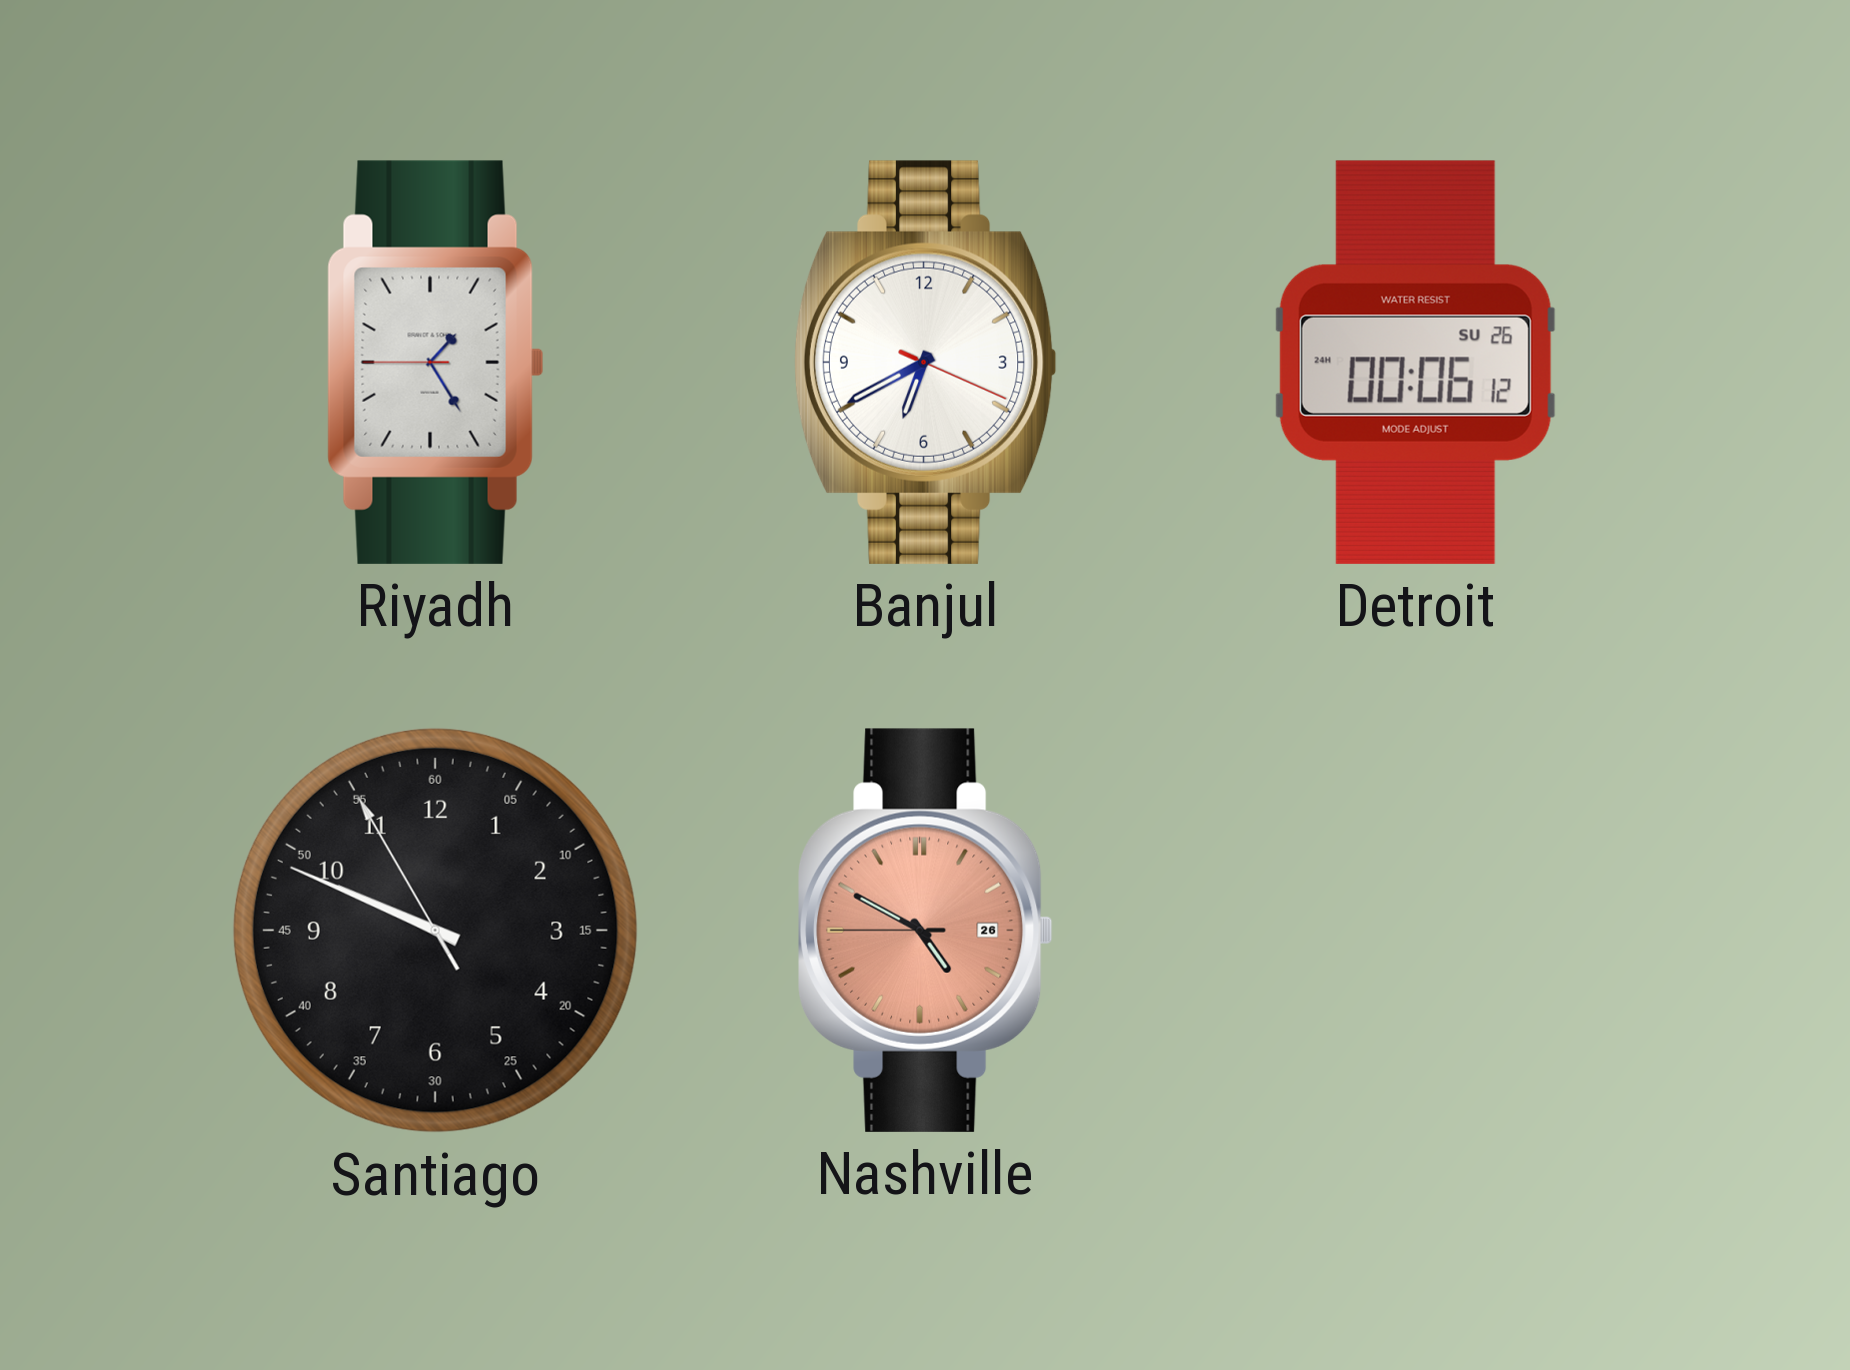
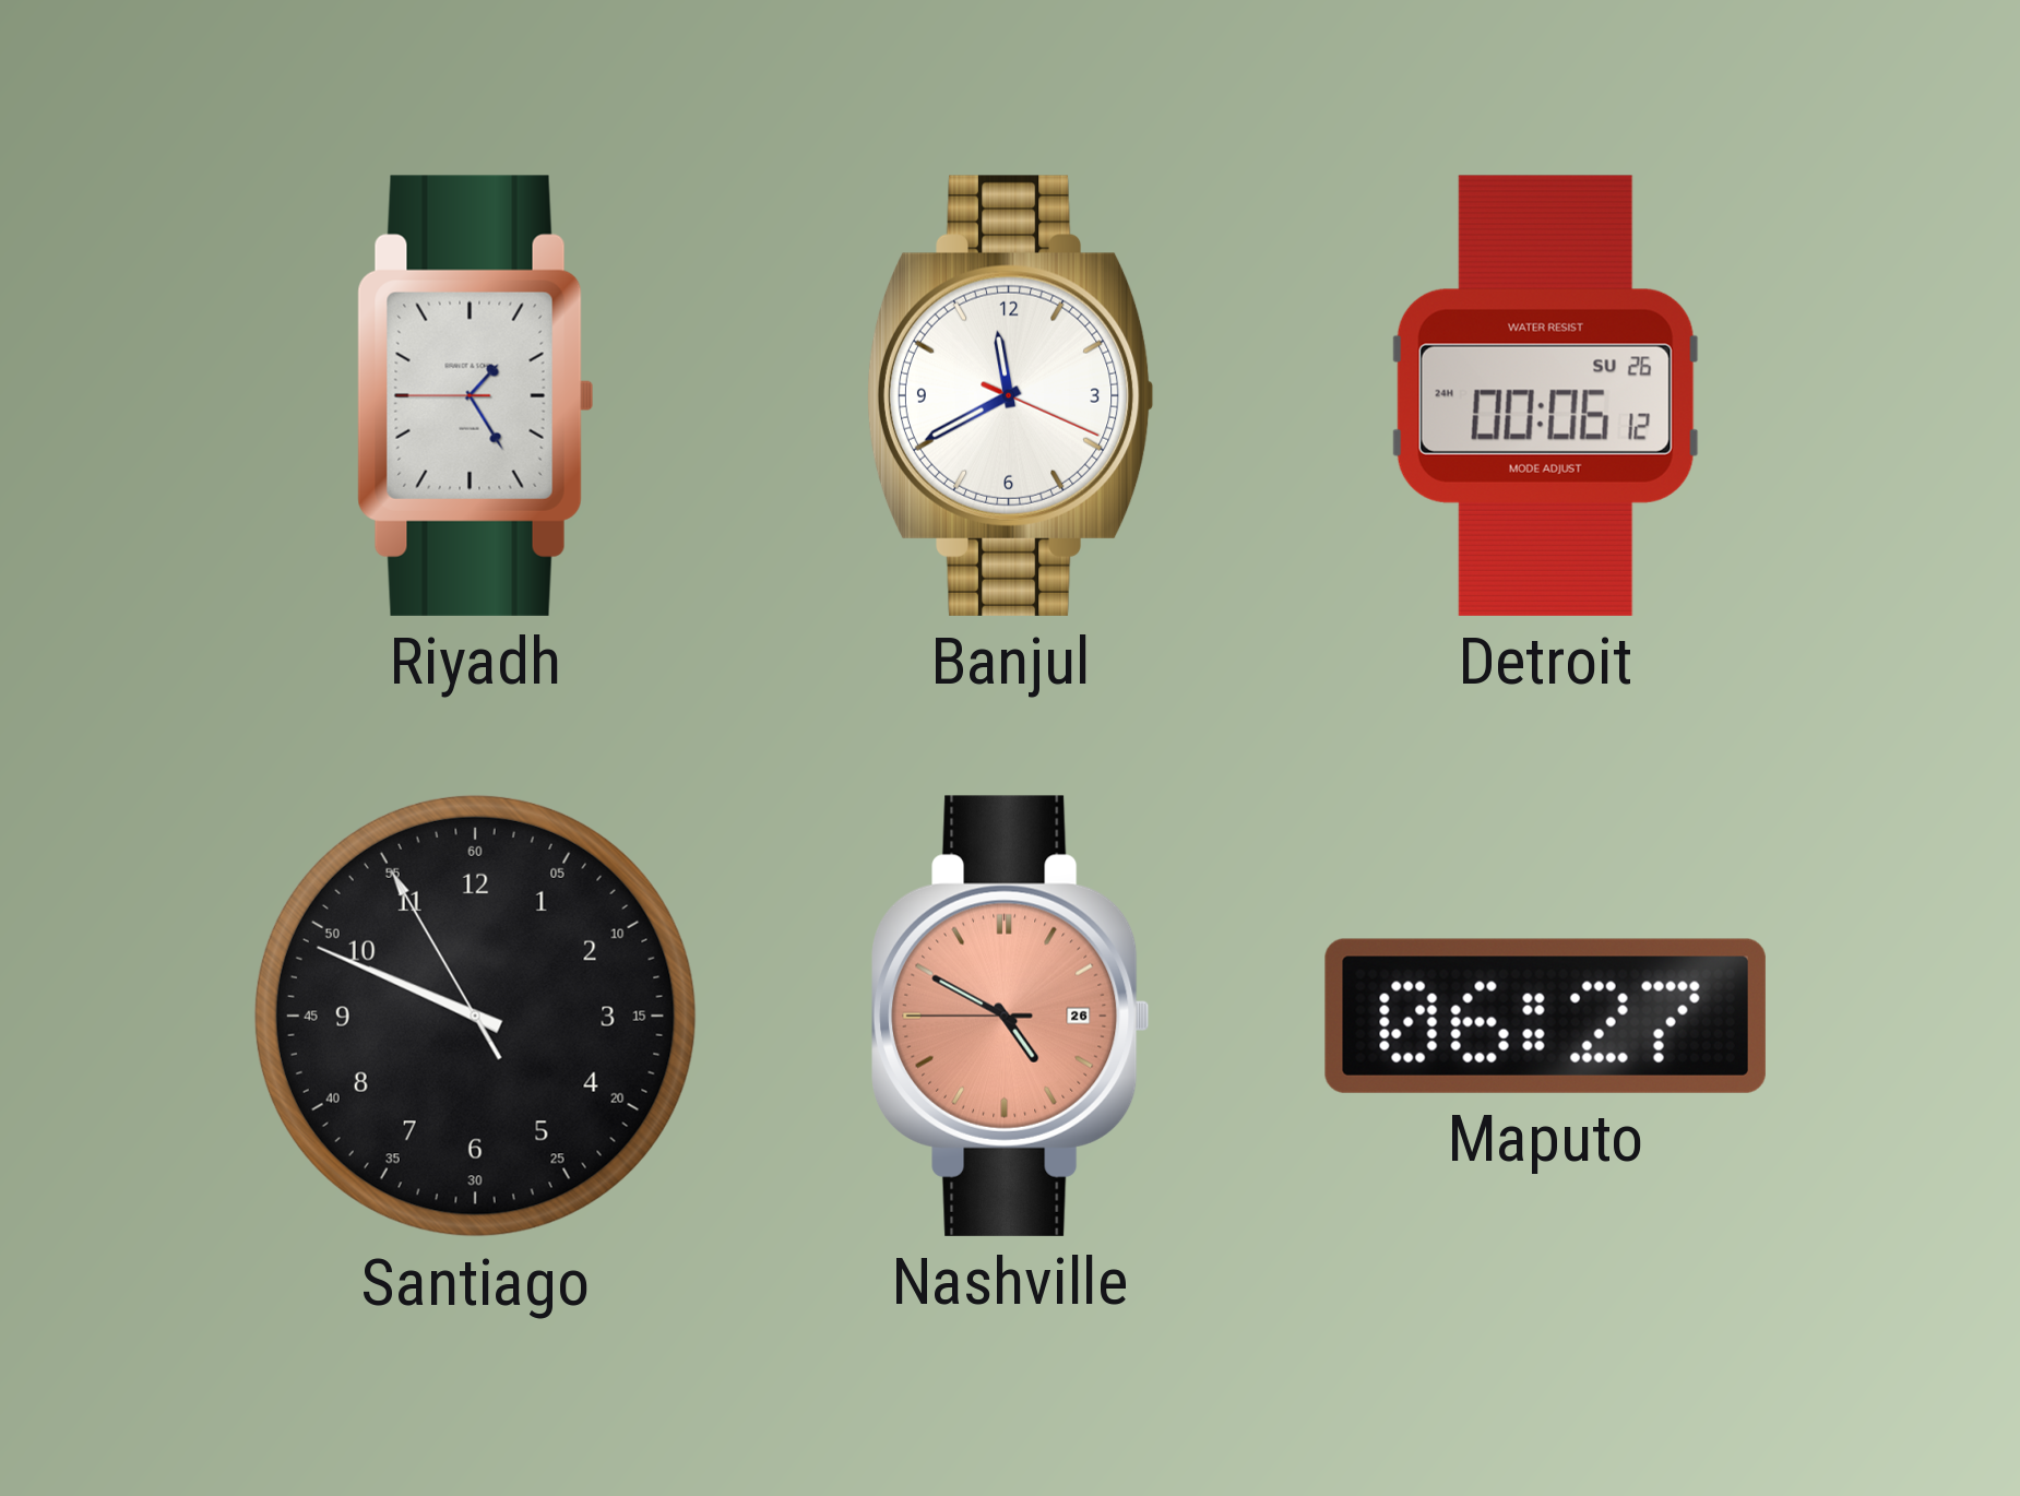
Banjul: 6:40 -> 11:40
Maputo: none -> 06:27
